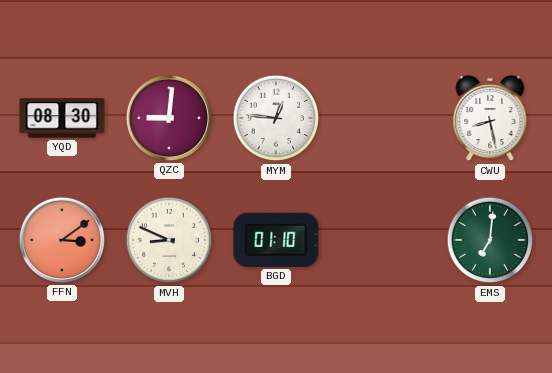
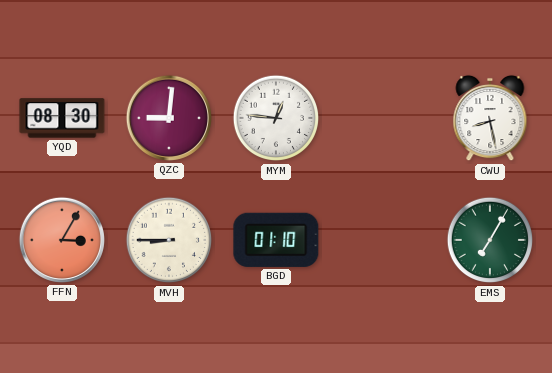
FFN: 3:09 -> 3:05
MVH: 8:49 -> 8:45
EMS: 7:01 -> 7:05
